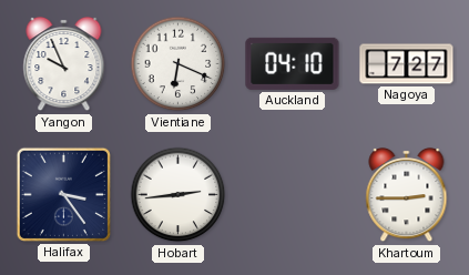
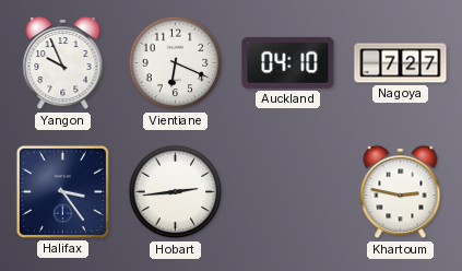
Khartoum: 2:45 -> 2:47
